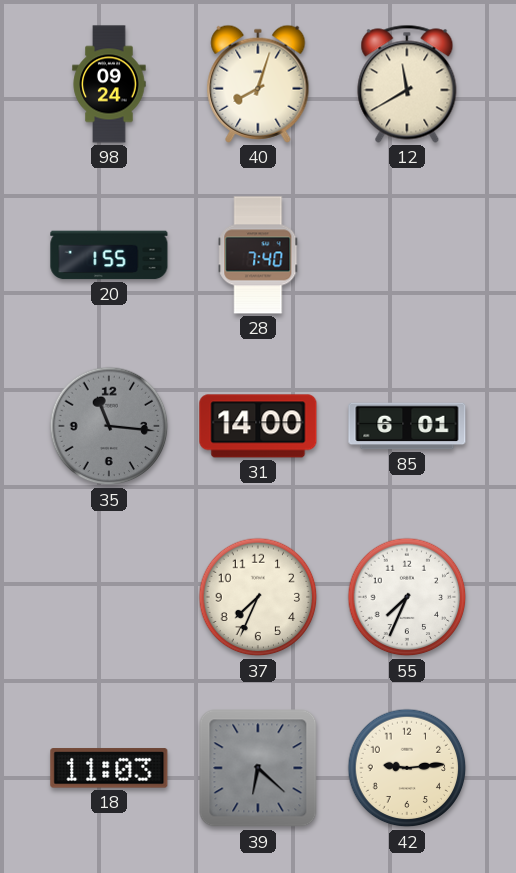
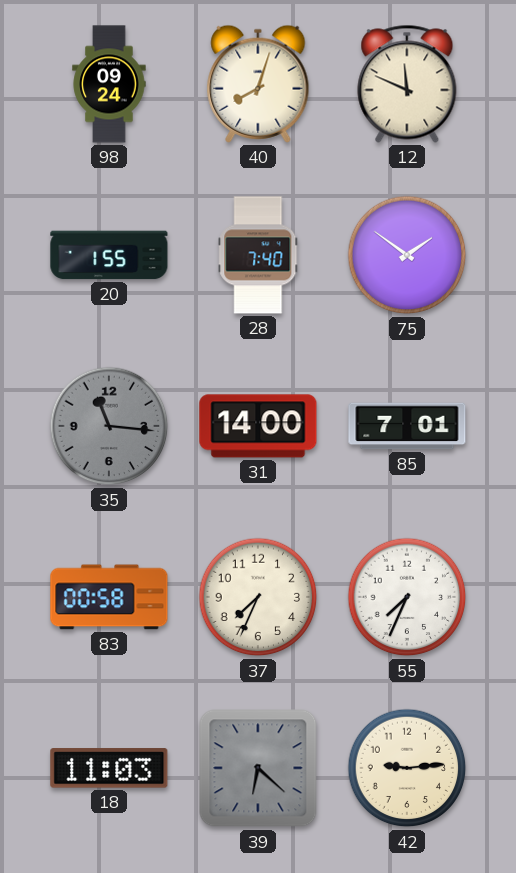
12: 11:40 -> 11:49
75: none -> 1:51
85: 6:01 -> 7:01
83: none -> 00:58
